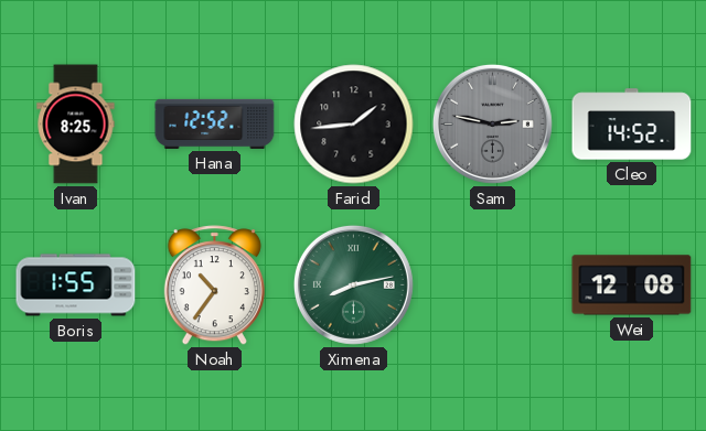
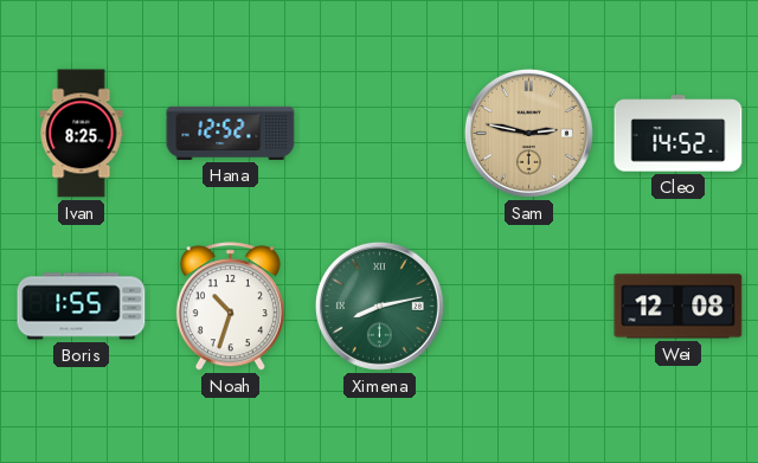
Farid: 1:44 -> none
Sam dial: grey -> champagne
Noah: 10:36 -> 10:33
